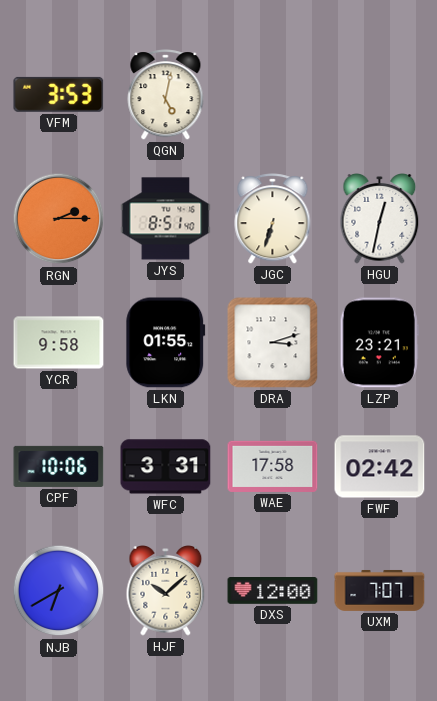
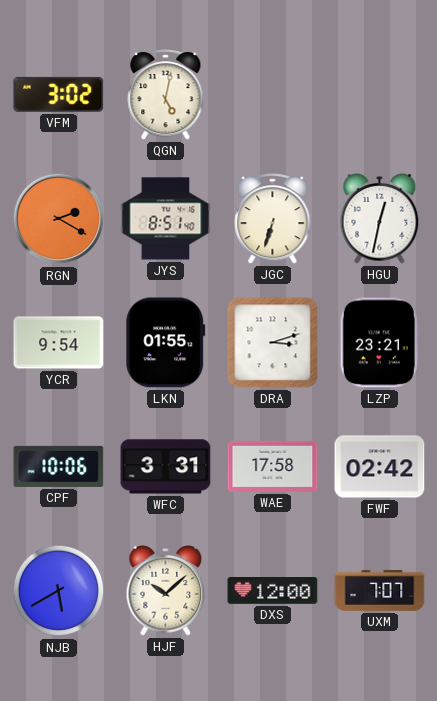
VFM: 3:53 -> 3:02
RGN: 2:15 -> 2:20
YCR: 9:58 -> 9:54
NJB: 6:40 -> 5:40
